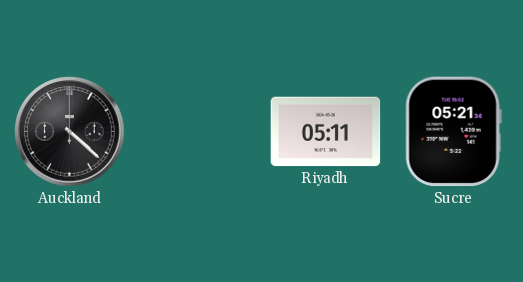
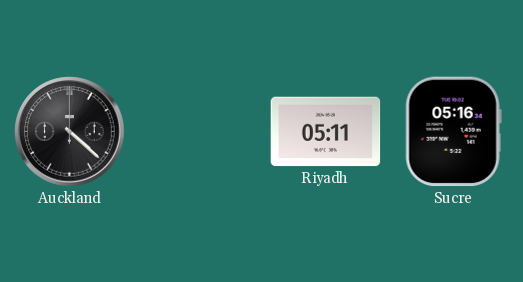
Sucre: 05:21 -> 05:16
